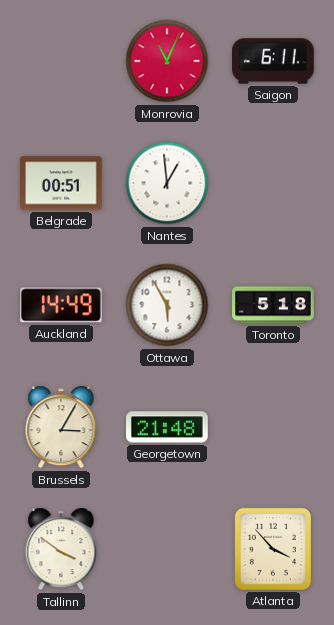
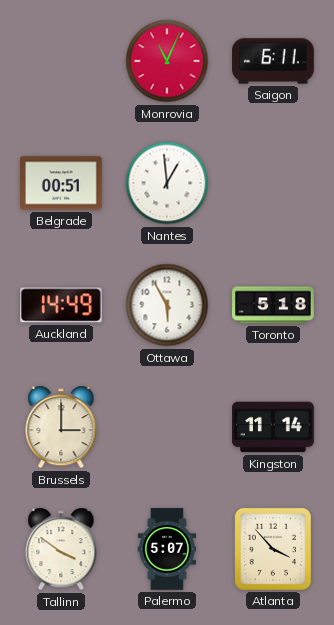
Brussels: 3:05 -> 3:00
Georgetown: 21:48 -> none
Kingston: none -> 11:14
Palermo: none -> 5:07
